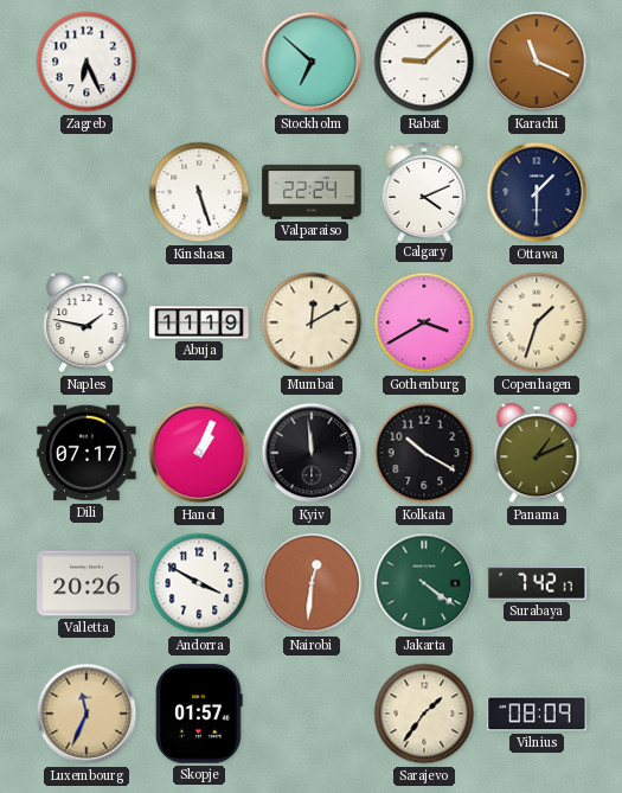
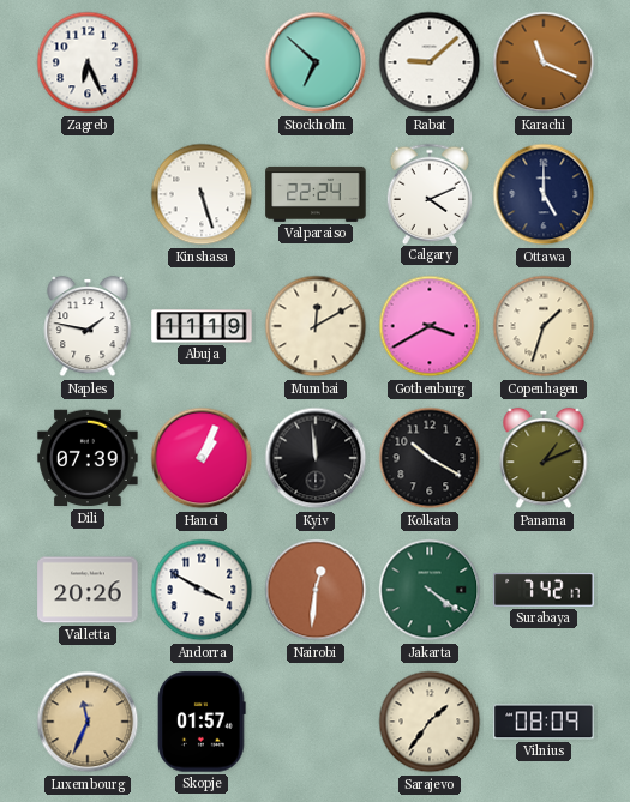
Ottawa: 1:30 -> 5:00
Dili: 07:17 -> 07:39
